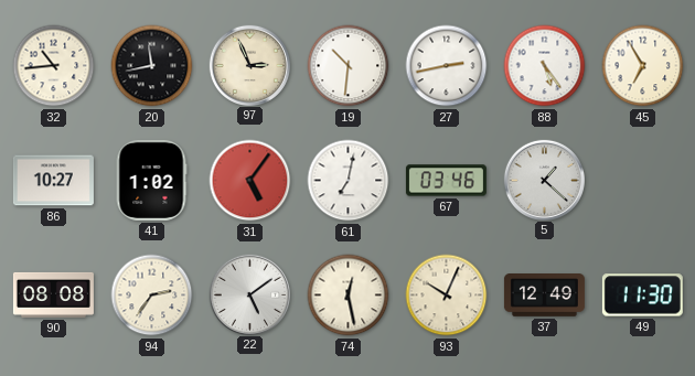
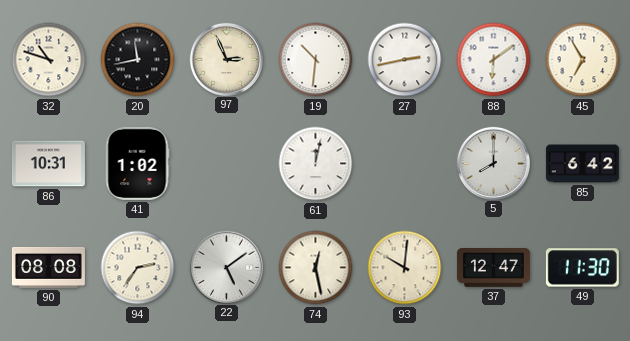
32: 10:44 -> 10:48
88: 5:24 -> 6:09
86: 10:27 -> 10:31
31: 5:06 -> none
61: 7:02 -> 12:02
67: 03:46 -> none
5: 1:22 -> 8:00
85: none -> 6:42
93: 10:04 -> 10:01
37: 12:49 -> 12:47
